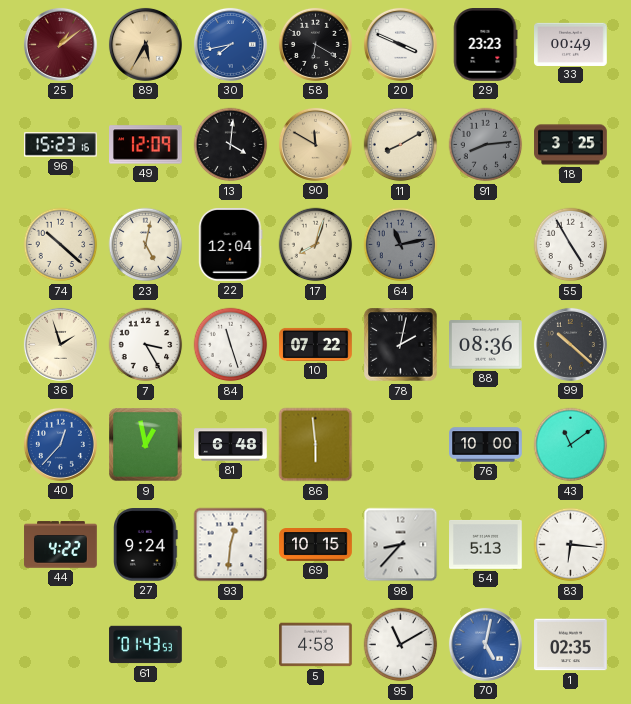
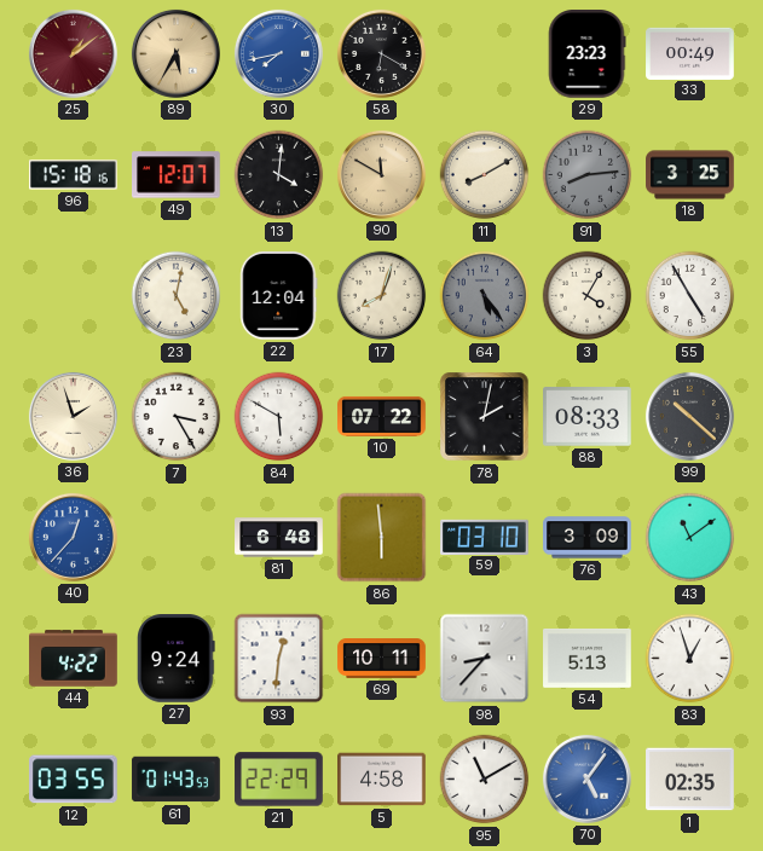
20: 3:49 -> none
96: 15:23 -> 15:18
49: 12:09 -> 12:07
74: 10:22 -> none
64: 11:13 -> 5:24
3: none -> 4:05
84: 11:27 -> 5:50
88: 08:36 -> 08:33
9: 12:58 -> none
59: none -> 03:10
76: 10:00 -> 3:09
69: 10:15 -> 10:11
83: 6:16 -> 12:57
12: none -> 03:55
21: none -> 22:29
70: 5:02 -> 5:06
